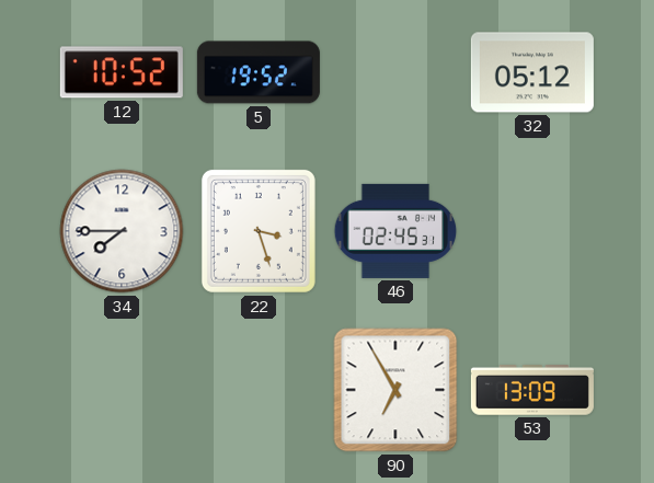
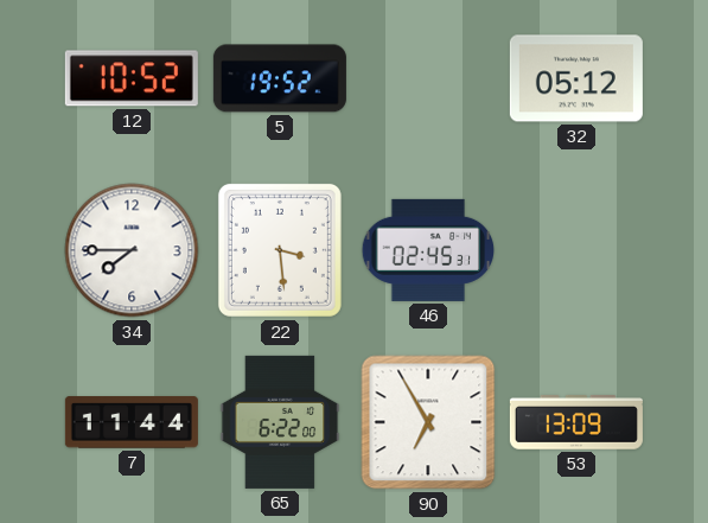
22: 3:27 -> 3:29
7: none -> 11:44
65: none -> 6:22
